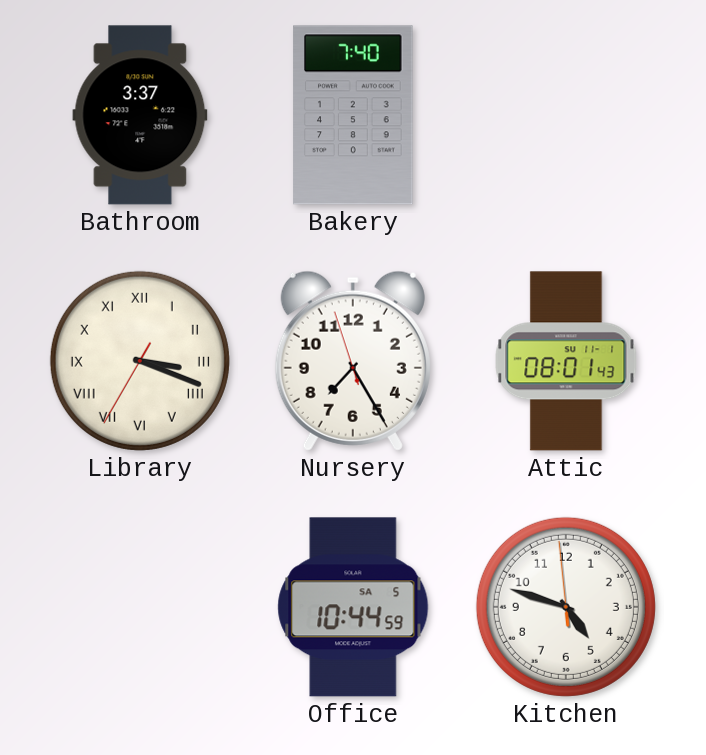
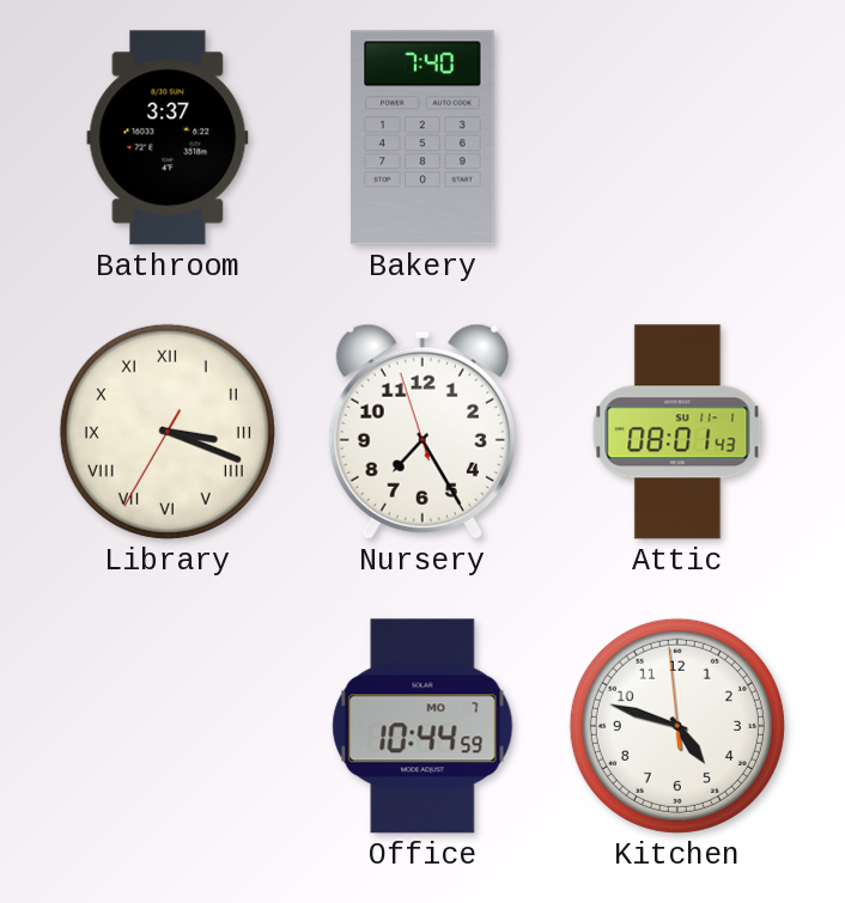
Office date: SA 5 -> MO 7
